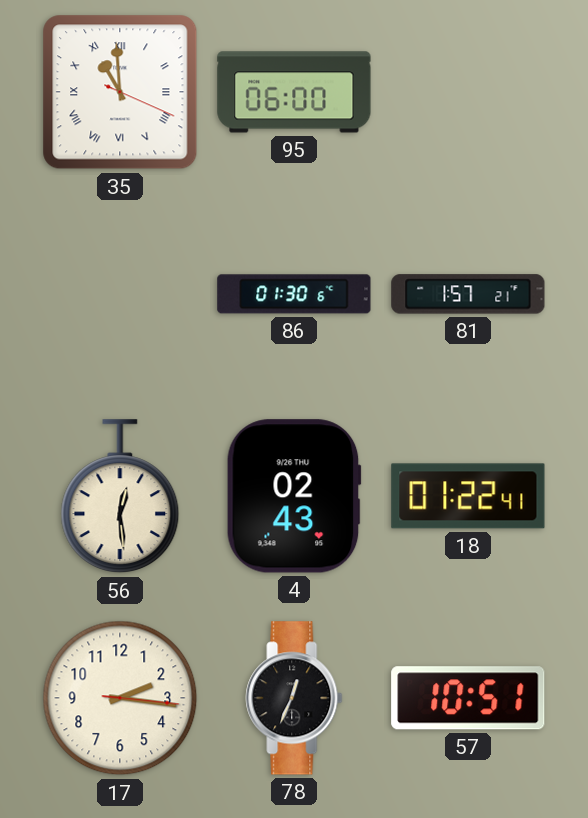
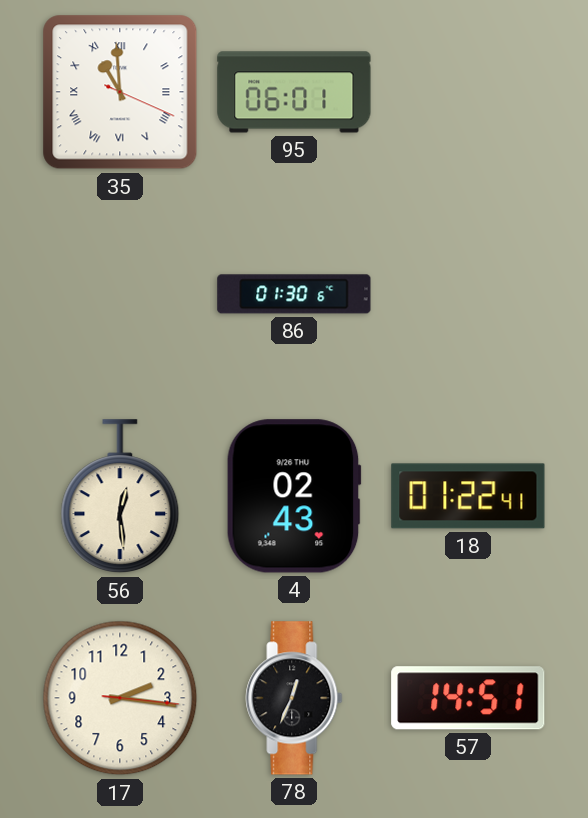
95: 06:00 -> 06:01
81: 1:57 -> none
57: 10:51 -> 14:51
